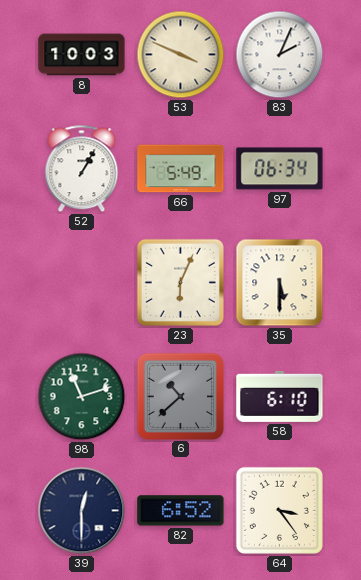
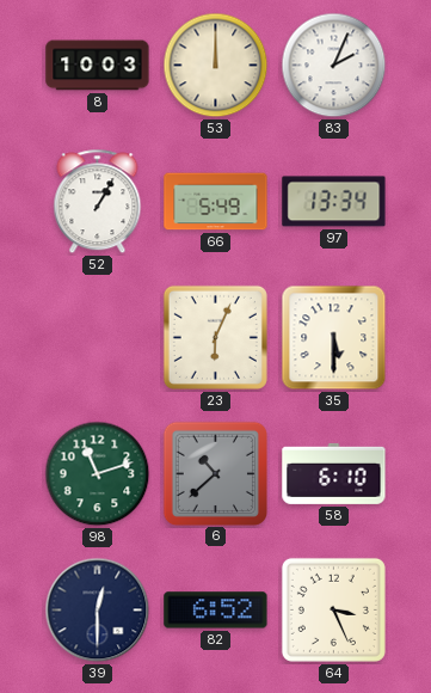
53: 3:49 -> 12:00
97: 06:34 -> 13:34
64: 3:24 -> 3:26
